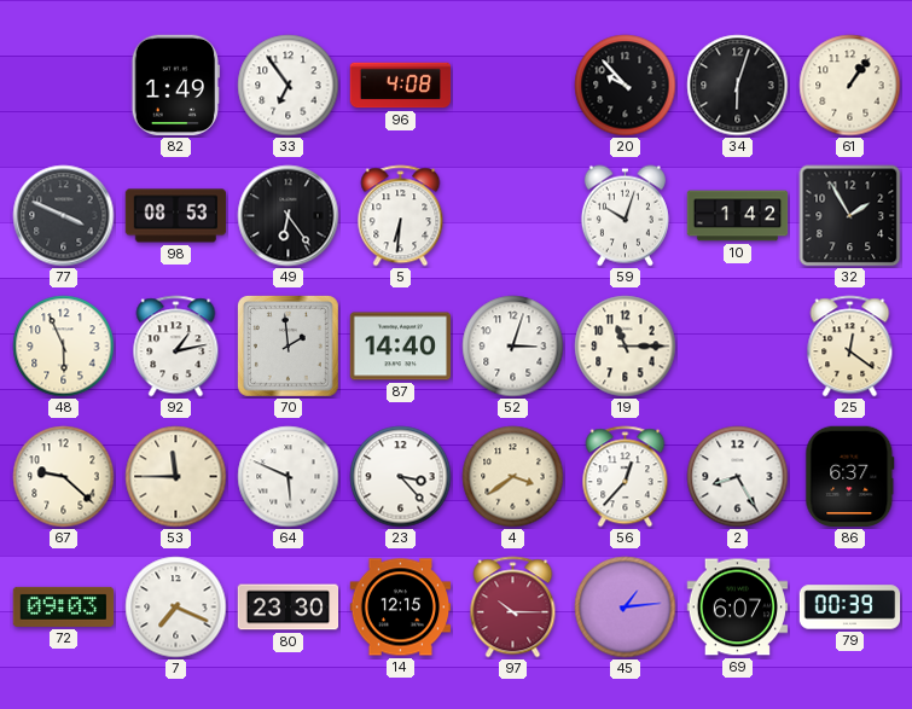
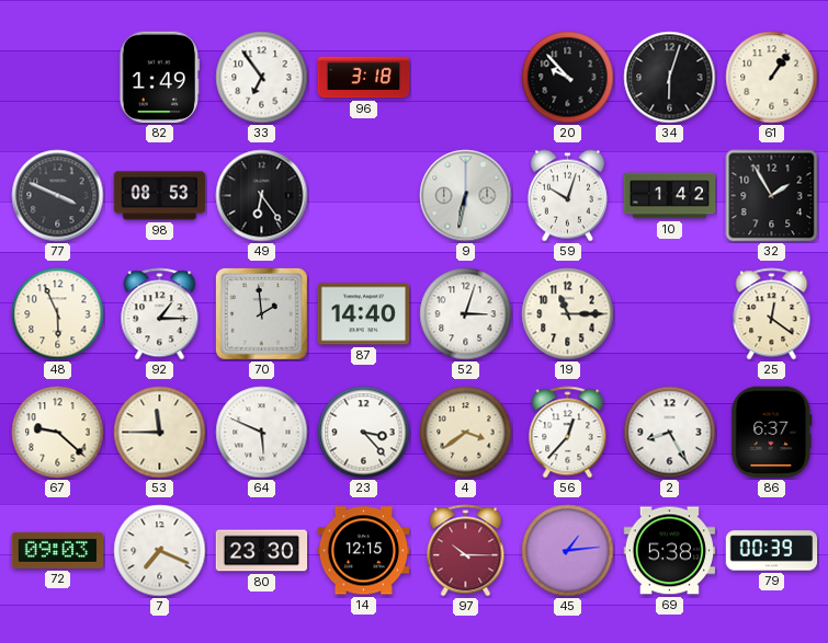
96: 4:08 -> 3:18
5: 6:31 -> none
9: none -> 6:32
92: 1:13 -> 1:15
69: 6:07 -> 5:38
